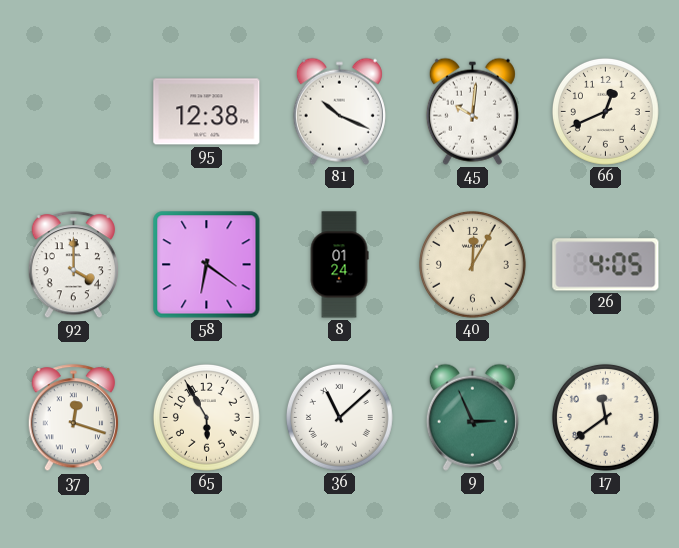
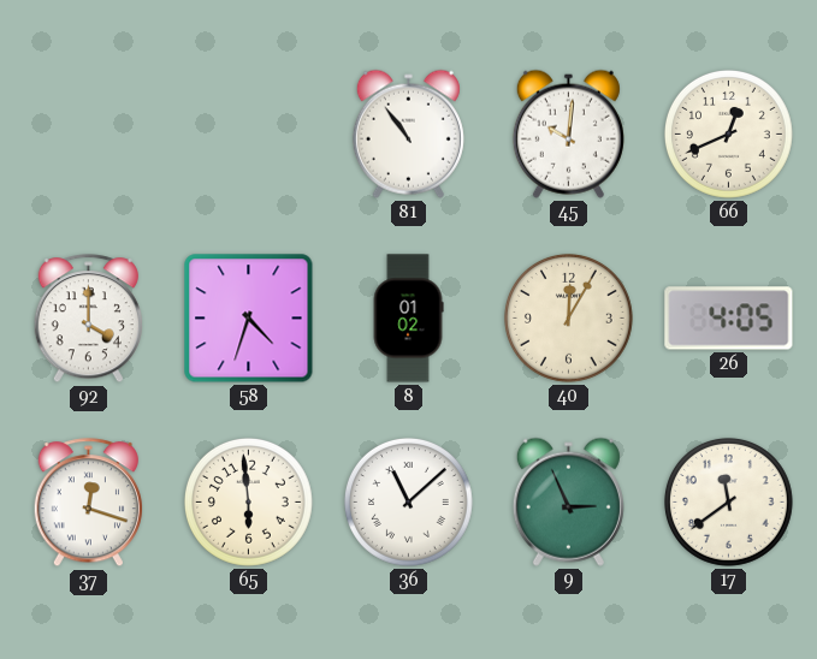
95: 12:38 -> none
81: 10:19 -> 10:54
58: 6:21 -> 4:33
8: 01:24 -> 01:02
65: 5:55 -> 5:59
